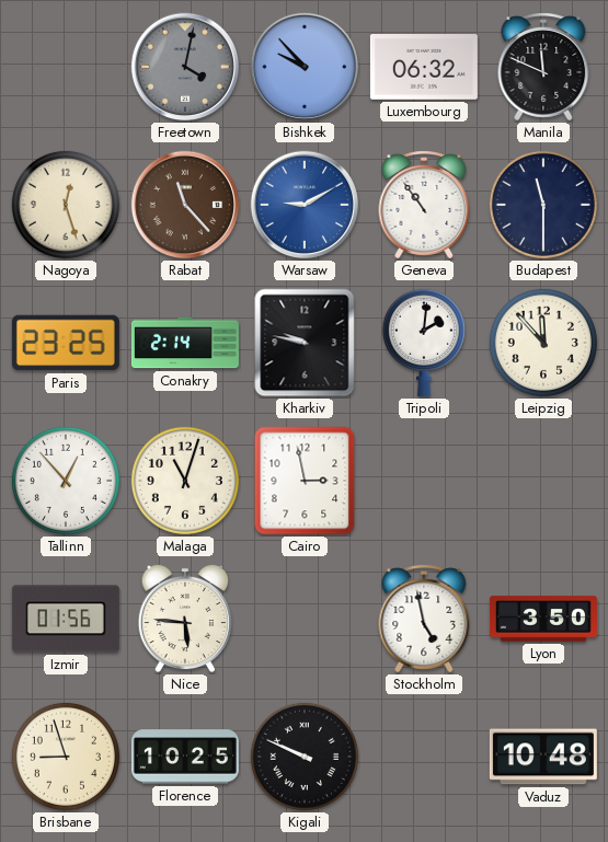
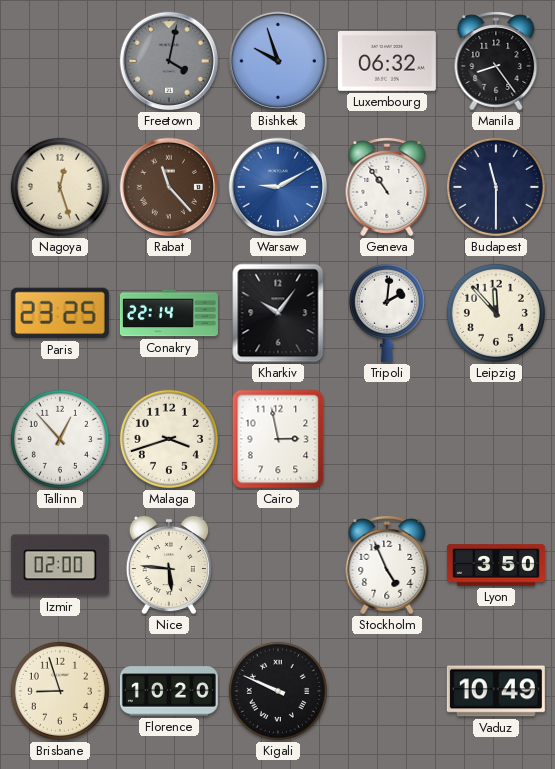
Bishkek: 9:53 -> 9:57
Manila: 11:49 -> 8:24
Conakry: 2:14 -> 22:14
Kharkiv: 9:47 -> 10:06
Malaga: 11:03 -> 3:42
Izmir: 01:56 -> 02:00
Stockholm: 4:58 -> 4:56
Florence: 10:25 -> 10:20
Vaduz: 10:48 -> 10:49
